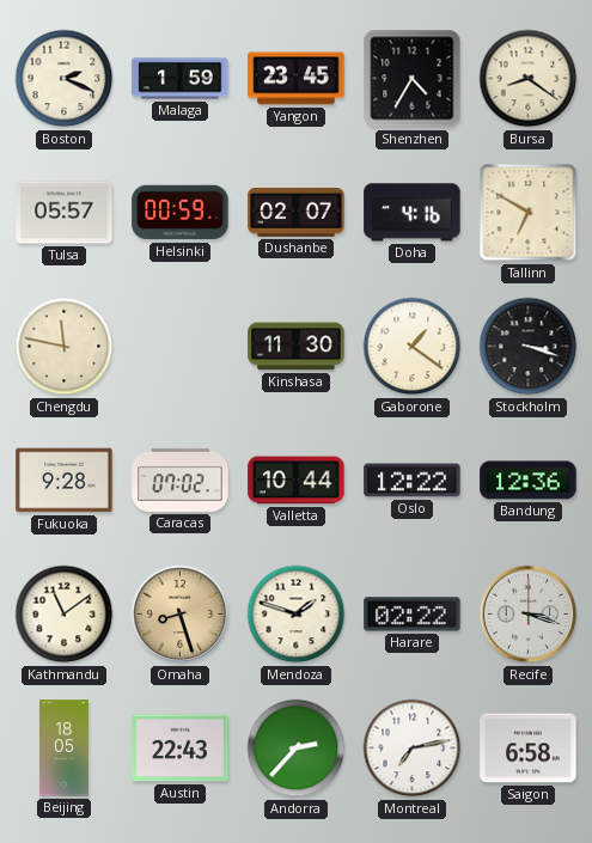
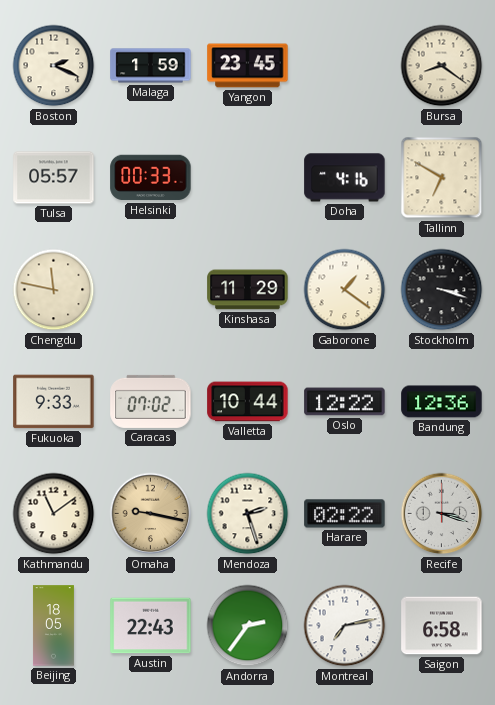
Shenzhen: 4:35 -> none
Helsinki: 00:59 -> 00:33
Dushanbe: 02:07 -> none
Kinshasa: 11:30 -> 11:29
Fukuoka: 9:28 -> 9:33
Omaha: 8:27 -> 9:17
Mendoza: 1:48 -> 2:27
Andorra: 2:37 -> 2:36
